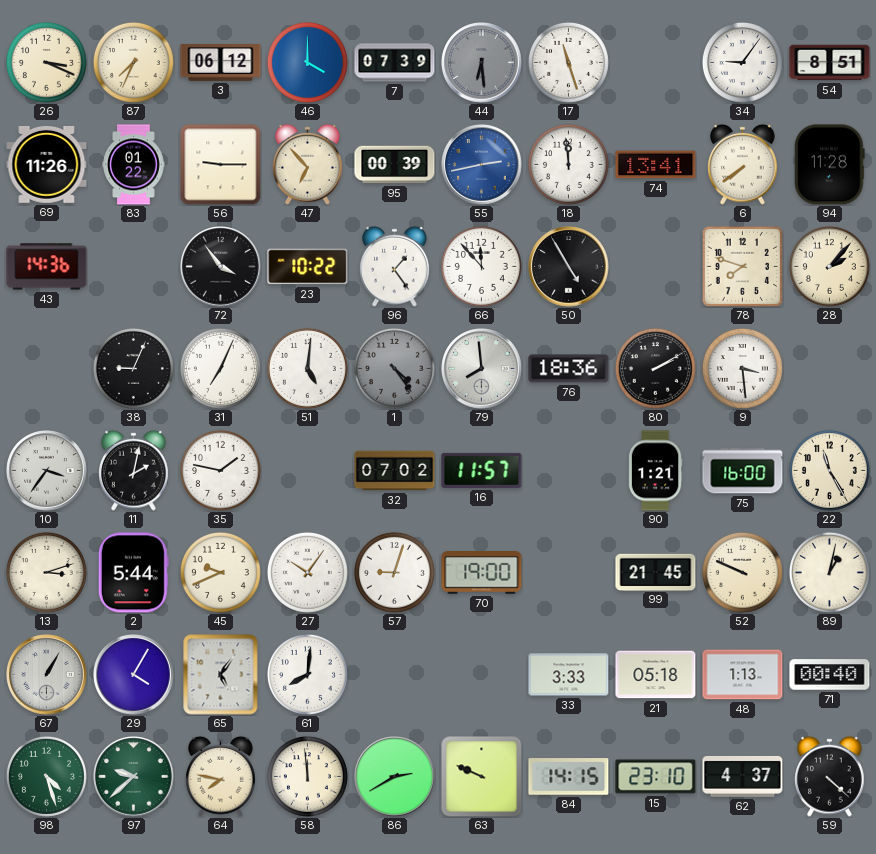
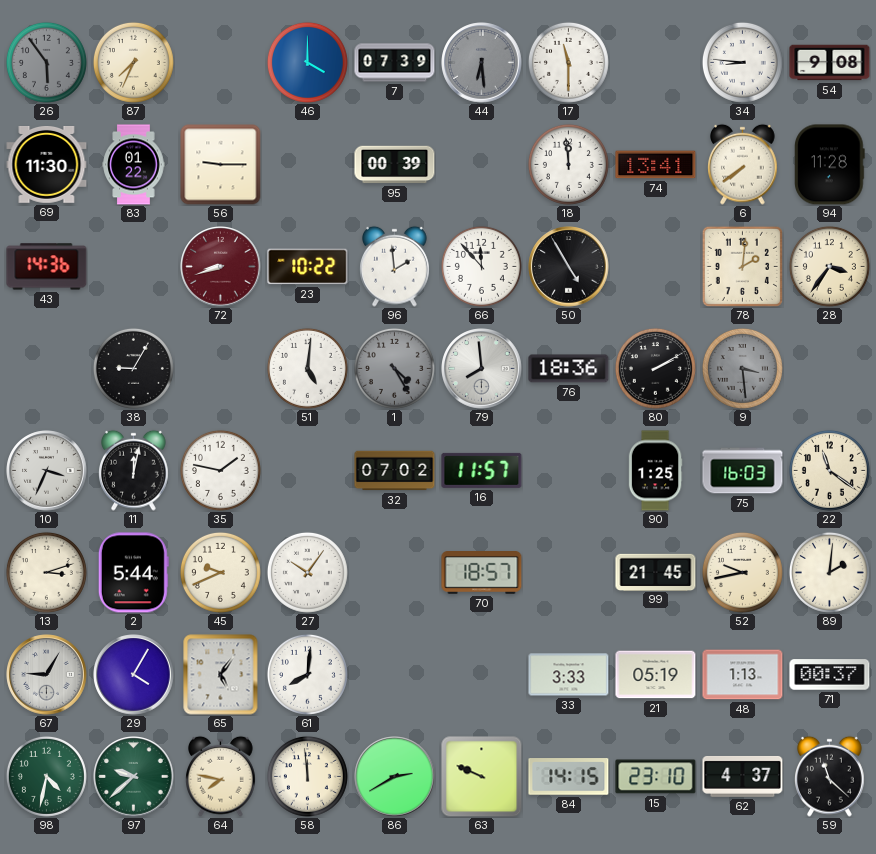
26: 3:19 -> 5:54
26 dial: cream -> grey
3: 06:12 -> none
17: 11:27 -> 11:30
34: 9:06 -> 8:46
54: 8:51 -> 9:08
69: 11:26 -> 11:30
47: 6:53 -> none
55: 2:43 -> none
72: 3:54 -> 8:42
72 dial: black -> burgundy
96: 1:24 -> 1:59
78: 7:48 -> 2:01
28: 2:07 -> 3:36
38: 9:04 -> 9:05
31: 7:04 -> none
1: 4:24 -> 4:25
9 dial: white -> grey
10: 3:36 -> 3:34
11: 2:02 -> 12:02
90: 1:21 -> 1:25
75: 16:00 -> 16:03
22: 11:25 -> 11:21
57: 9:03 -> none
70: 19:00 -> 18:57
52: 9:49 -> 9:43
89: 1:02 -> 2:01
67: 1:05 -> 9:05
21: 05:18 -> 05:19
71: 00:40 -> 00:37
98: 4:27 -> 4:32
59: 4:22 -> 11:22
